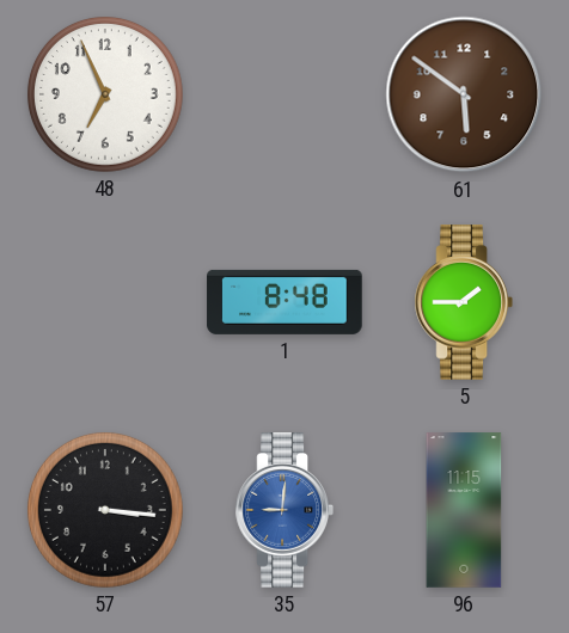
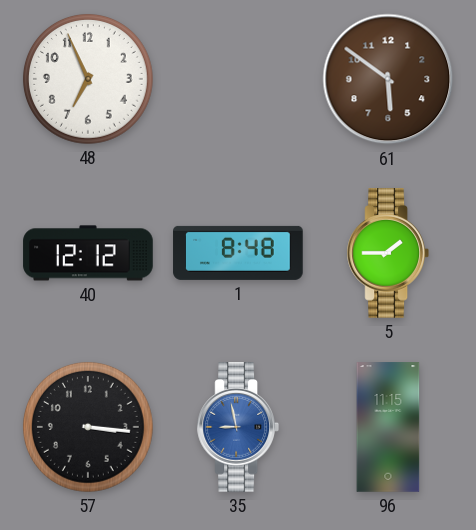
40: none -> 12:12
35: 9:01 -> 8:58
